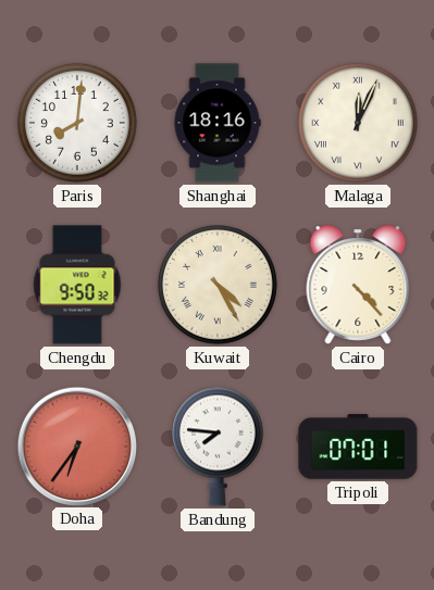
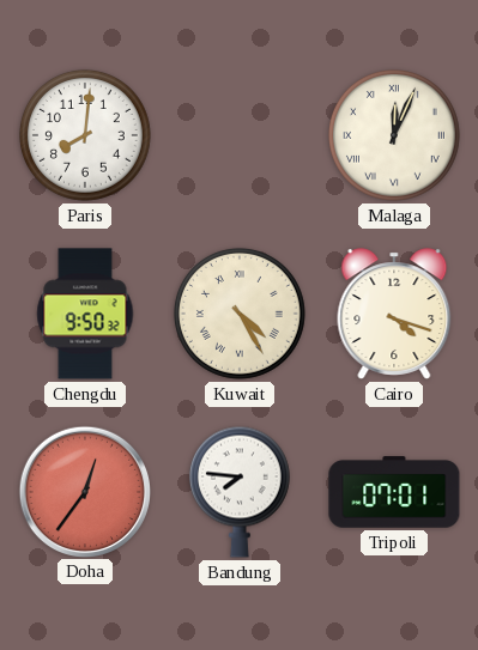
Shanghai: 18:16 -> none
Cairo: 4:23 -> 4:18
Doha: 6:36 -> 12:36
